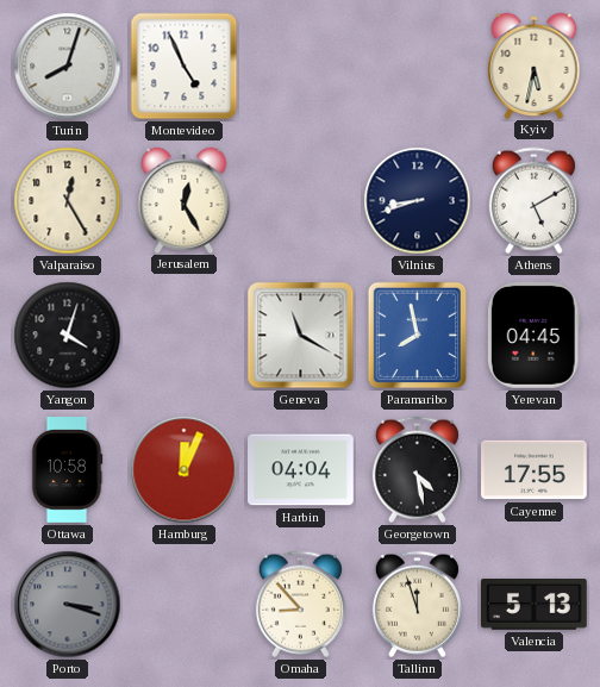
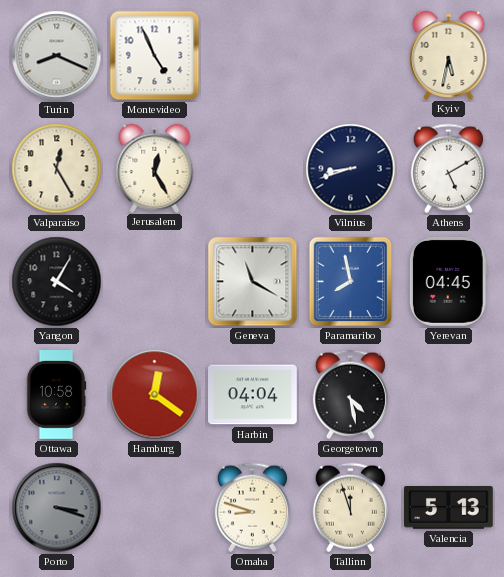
Turin: 8:03 -> 8:19
Yangon: 4:03 -> 4:05
Hamburg: 12:04 -> 12:21
Cayenne: 17:55 -> none
Omaha: 8:53 -> 8:48
